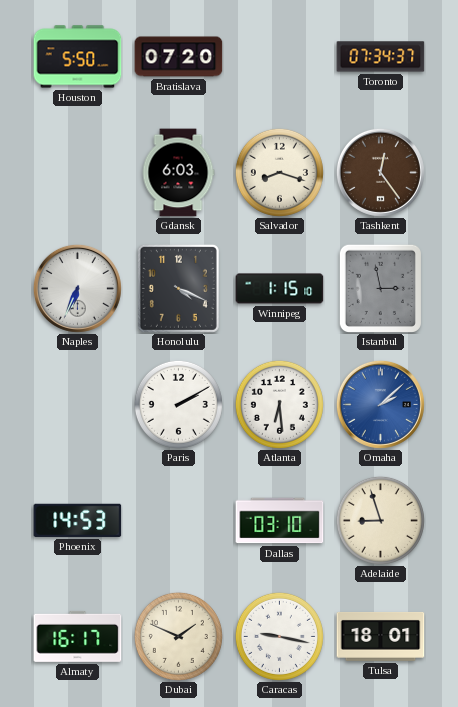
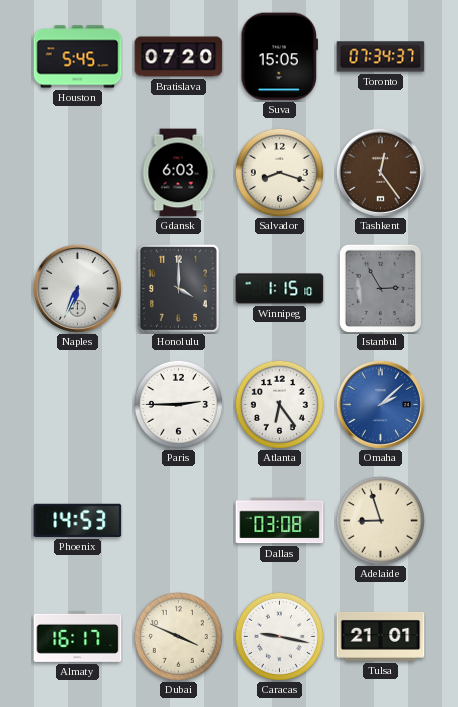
Houston: 5:50 -> 5:45
Suva: none -> 15:05
Honolulu: 4:19 -> 4:00
Istanbul: 2:58 -> 2:55
Paris: 2:10 -> 2:45
Atlanta: 6:29 -> 6:24
Dallas: 03:10 -> 03:08
Dubai: 1:49 -> 3:49
Tulsa: 18:01 -> 21:01
